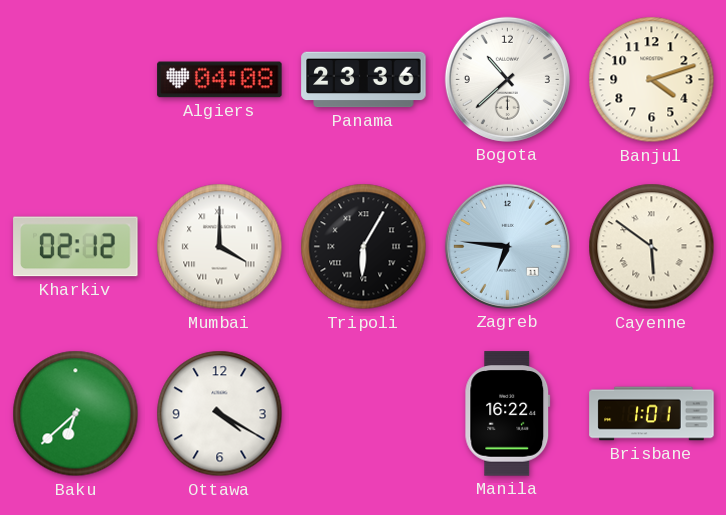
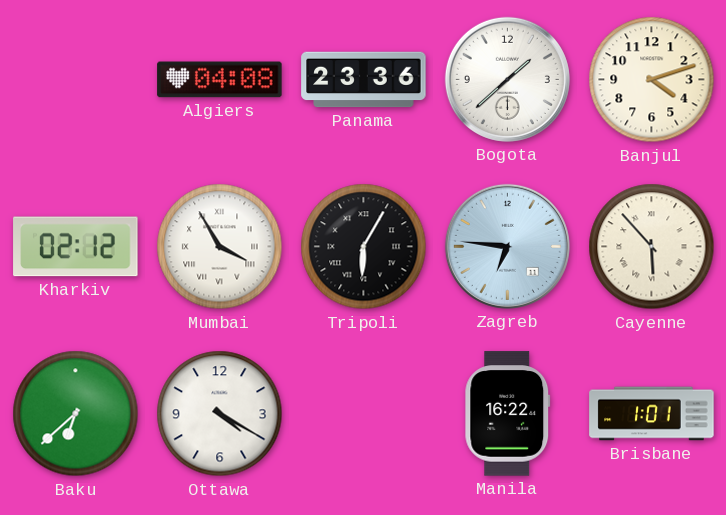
Bogota: 10:38 -> 1:38
Mumbai: 4:00 -> 3:55
Cayenne: 5:51 -> 5:53
